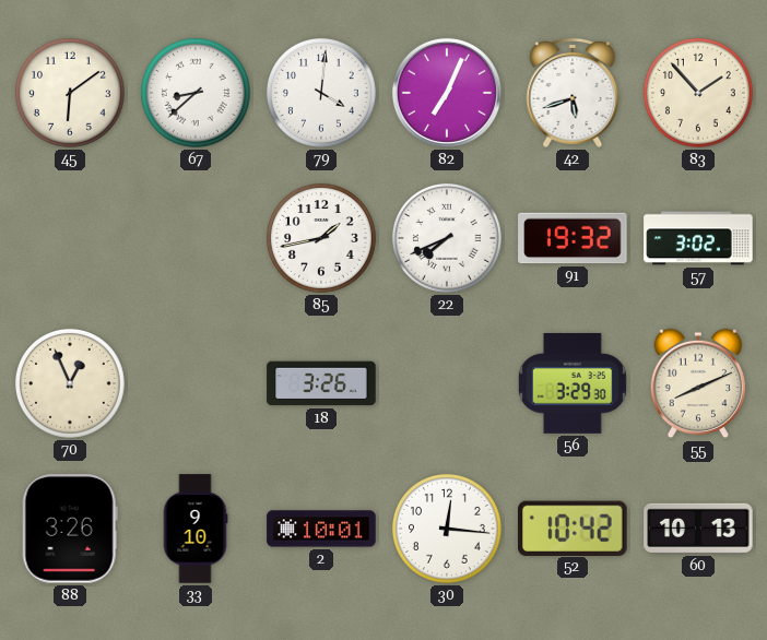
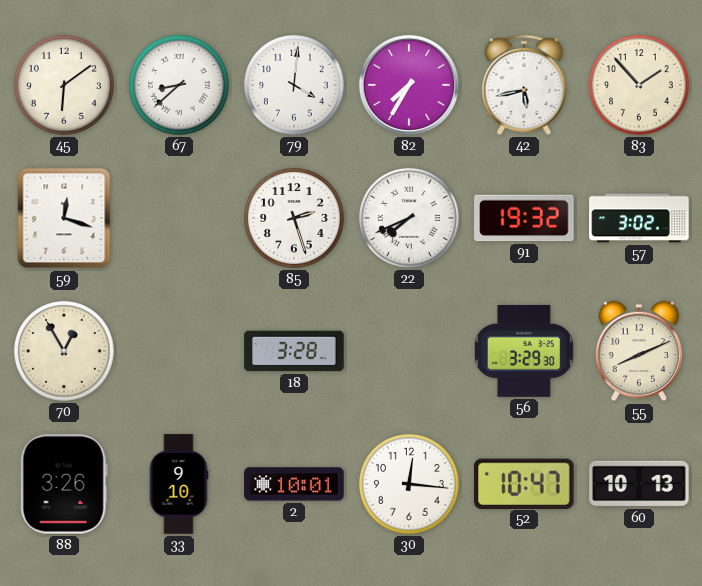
82: 7:04 -> 7:35
42: 5:42 -> 5:43
59: none -> 12:18
85: 1:43 -> 2:27
70: 12:56 -> 12:55
18: 3:26 -> 3:28
52: 10:42 -> 10:47
